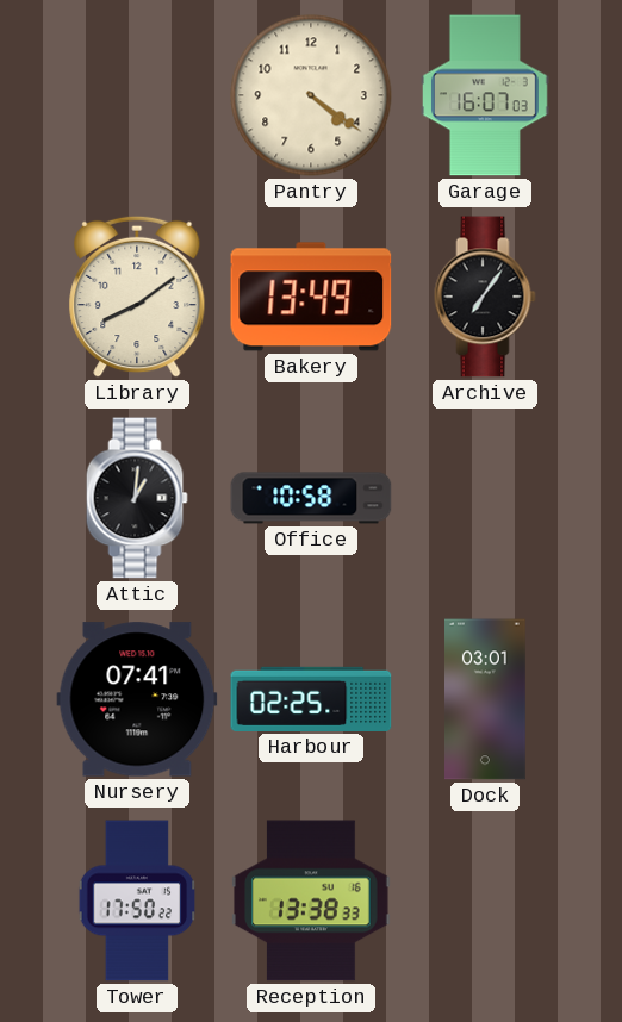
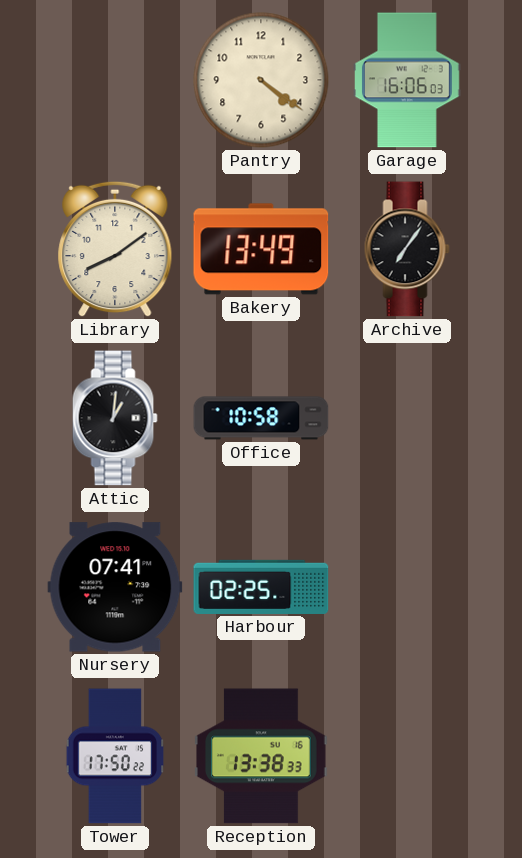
Garage: 16:07 -> 16:06
Dock: 03:01 -> none
